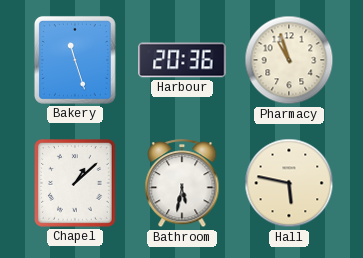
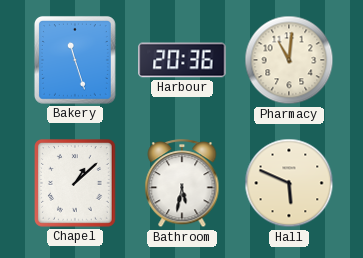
Pharmacy: 10:57 -> 11:01
Hall: 5:47 -> 5:49
